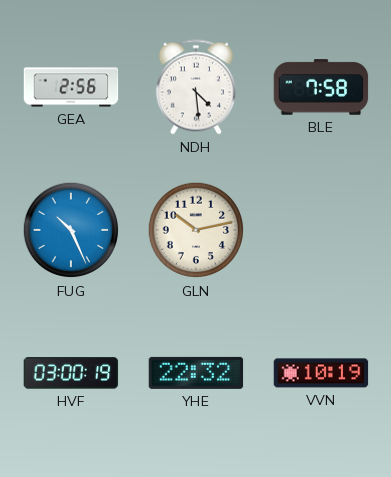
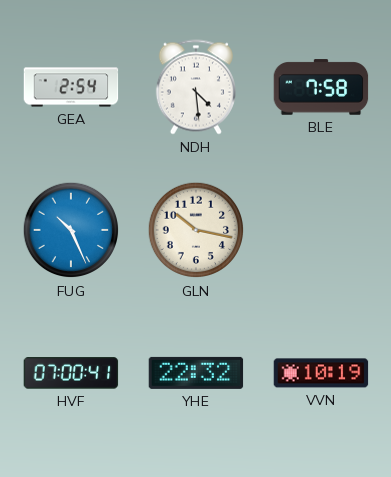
GEA: 2:56 -> 2:54
GLN: 10:13 -> 10:17
HVF: 03:00 -> 07:00
